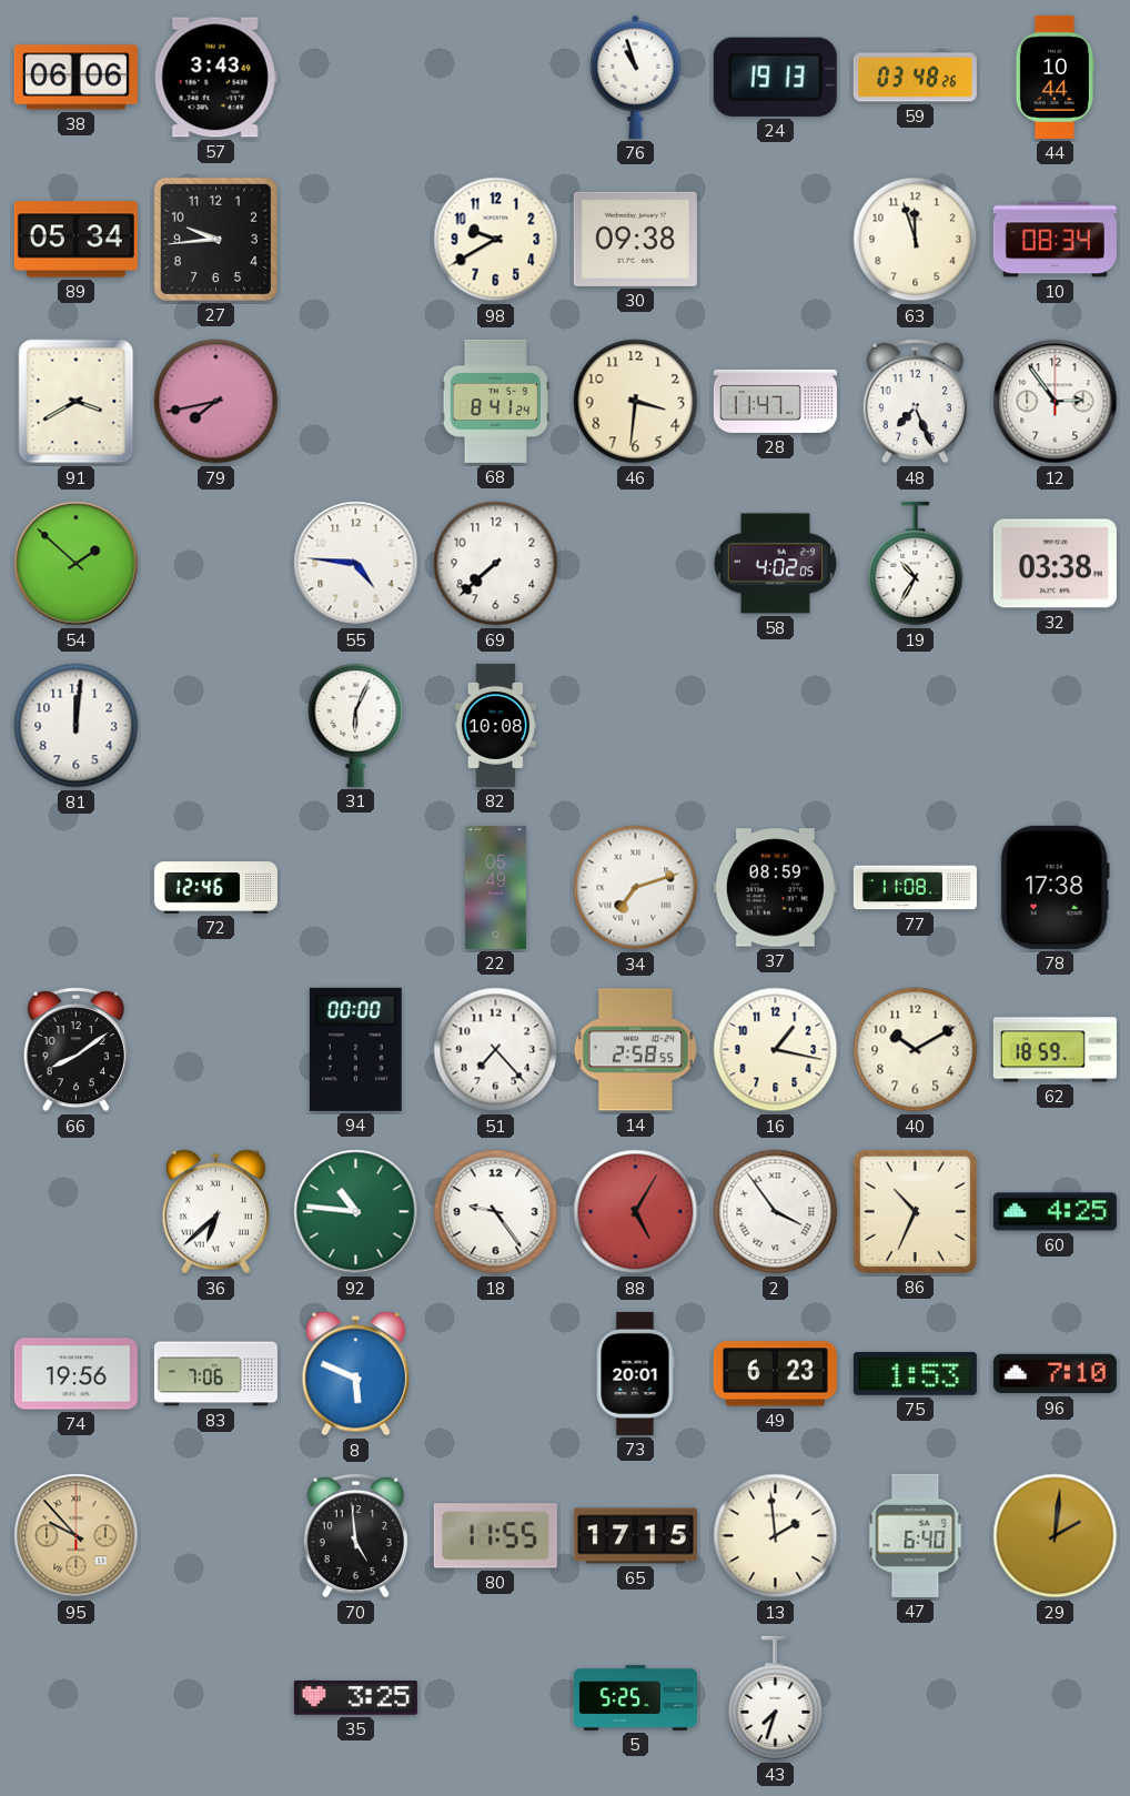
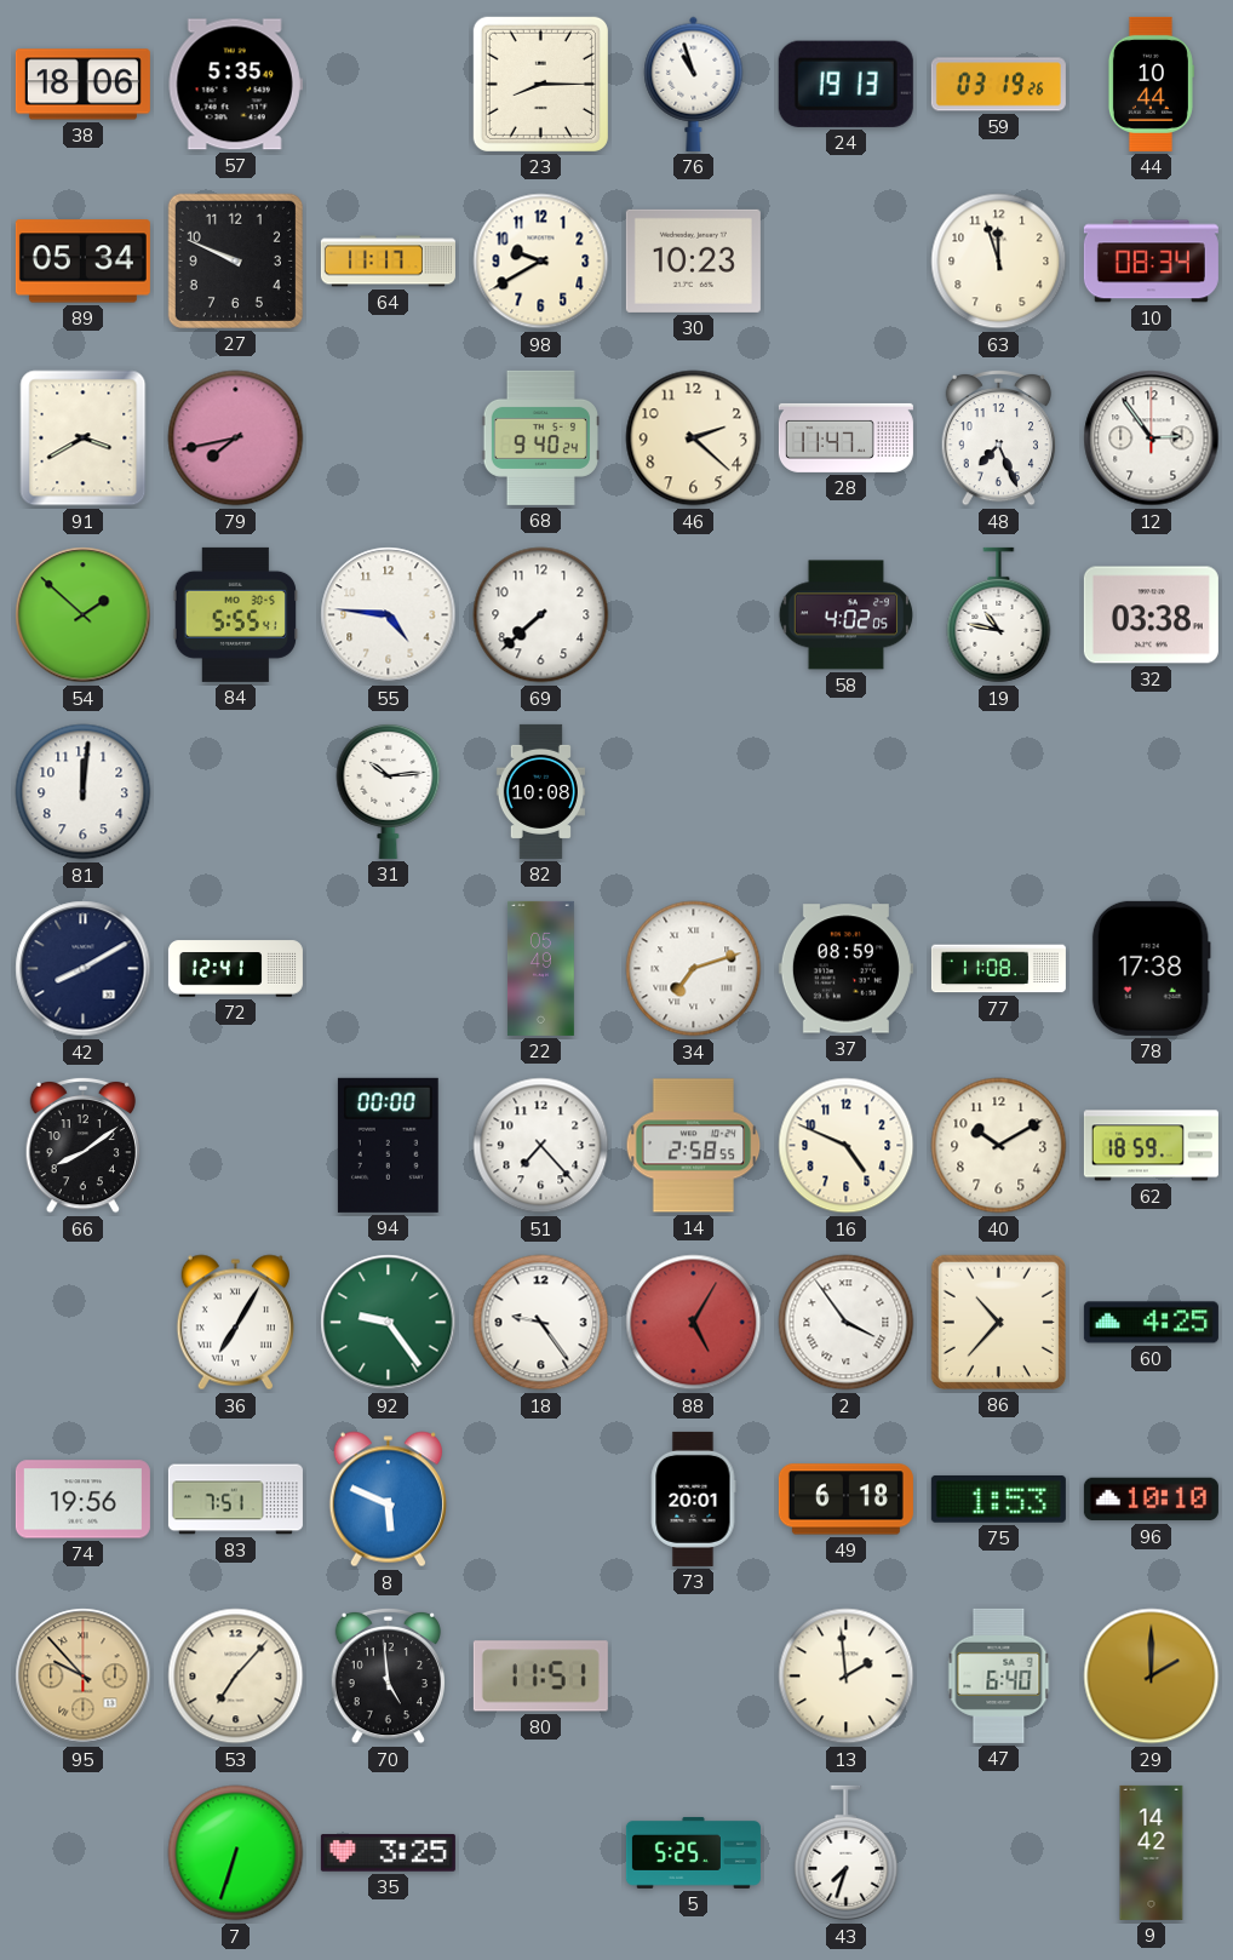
38: 06:06 -> 18:06
57: 3:43 -> 5:35
23: none -> 8:15
59: 03:48 -> 03:19
27: 9:44 -> 9:49
64: none -> 11:17
30: 09:38 -> 10:23
68: 8:41 -> 9:40
46: 3:31 -> 2:22
84: none -> 5:55
19: 10:35 -> 10:47
31: 6:04 -> 10:14
42: none -> 8:10
72: 12:46 -> 12:41
16: 1:17 -> 4:49
36: 6:38 -> 7:05
92: 10:46 -> 9:24
86: 10:34 -> 10:37
83: 7:06 -> 7:51
49: 6:23 -> 6:18
96: 7:10 -> 10:10
53: none -> 7:07
80: 11:55 -> 11:51
65: 17:15 -> none
29: 2:01 -> 2:00
7: none -> 6:33
9: none -> 14:42
